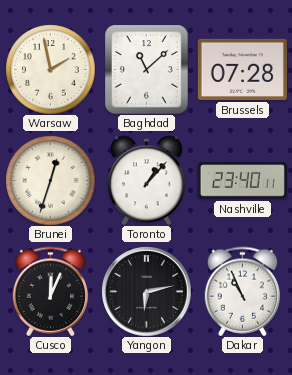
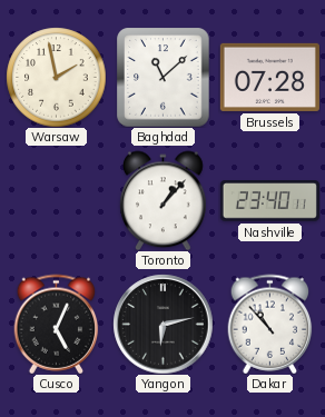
Brunei: 12:33 -> none
Cusco: 12:04 -> 5:04
Dakar: 10:56 -> 10:53
